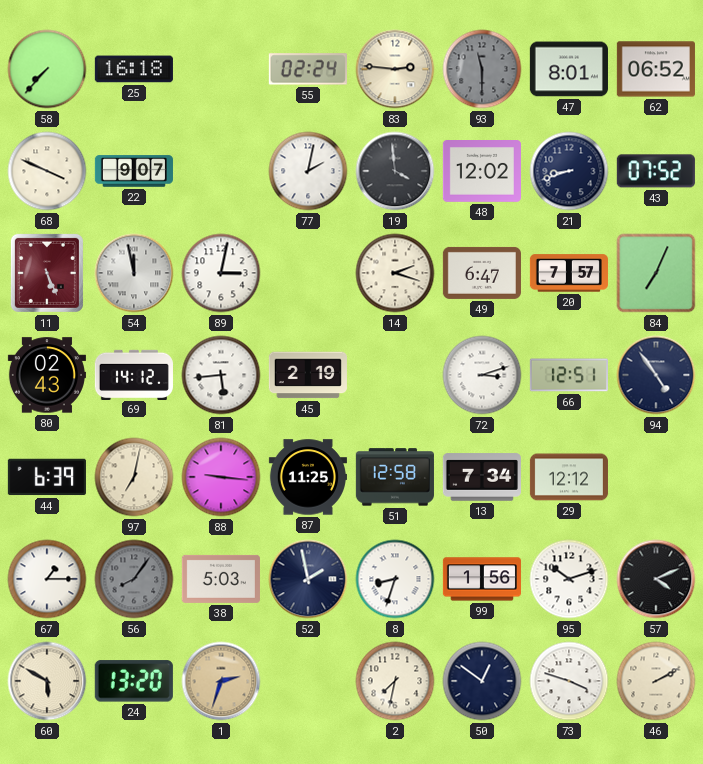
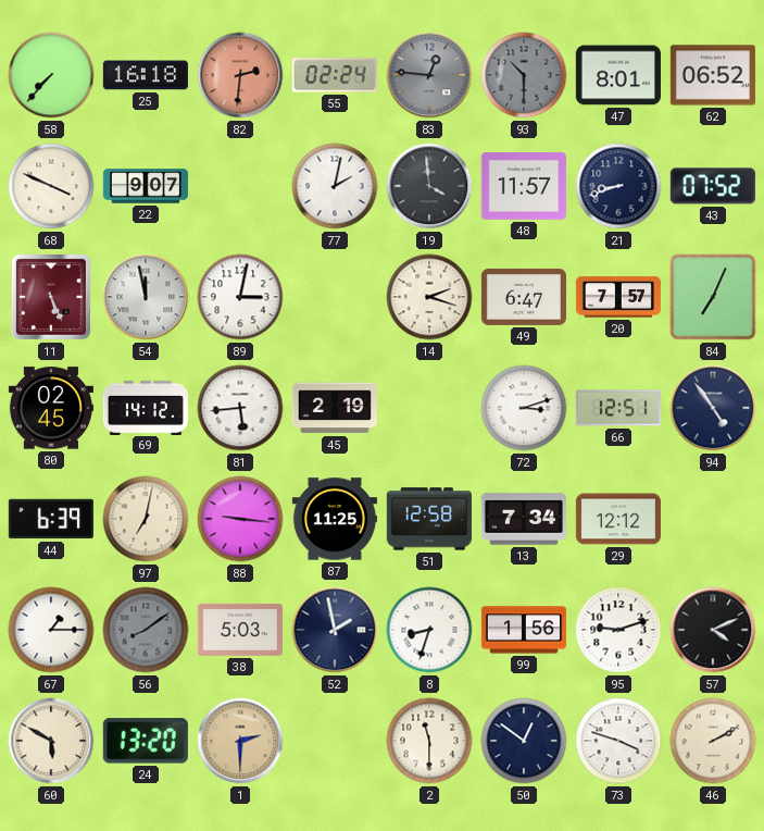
82: none -> 2:31
83: 2:46 -> 12:46
83 dial: cream -> grey
93: 11:30 -> 10:30
48: 12:02 -> 11:57
80: 02:43 -> 02:45
56: 8:06 -> 8:09
95: 10:12 -> 9:12
1: 2:33 -> 2:30
2: 7:32 -> 11:30
